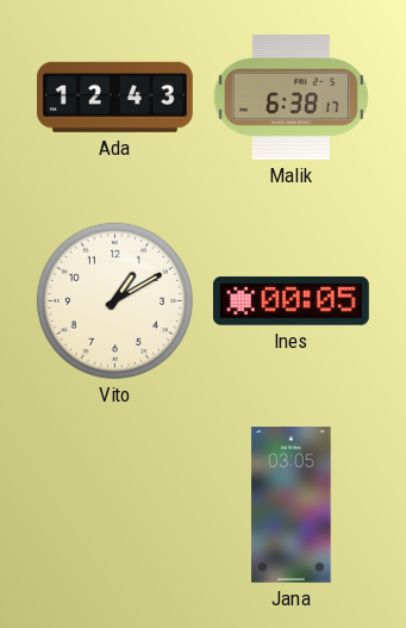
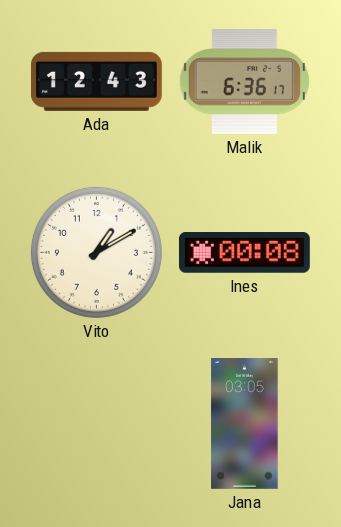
Malik: 6:38 -> 6:36
Ines: 00:05 -> 00:08
